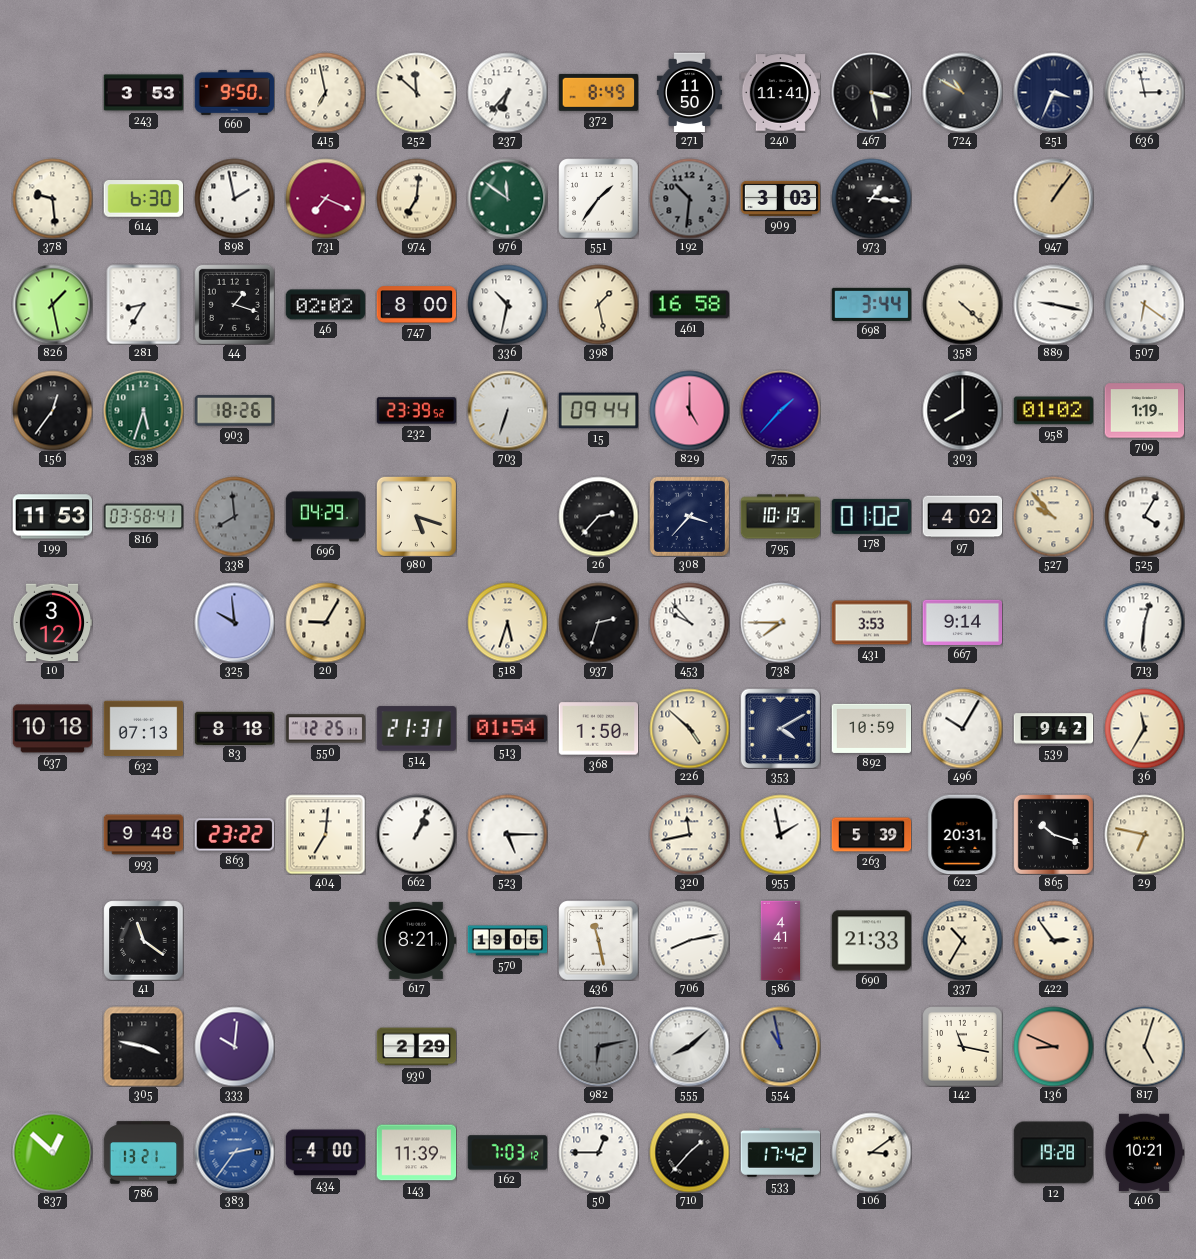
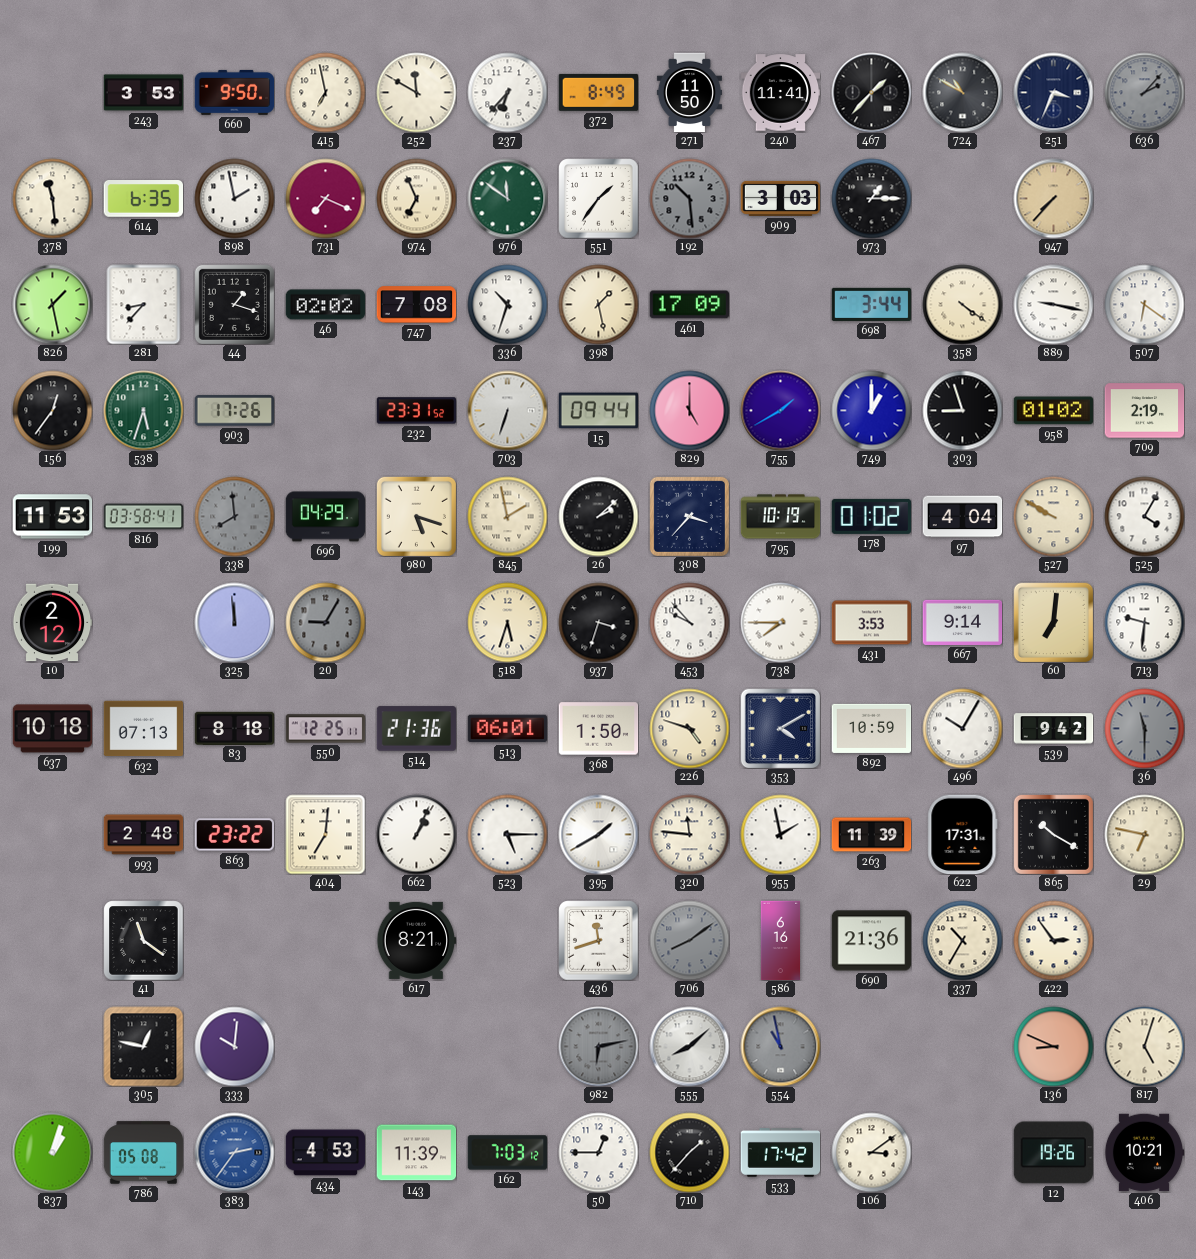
252: 11:52 -> 11:50
467: 3:28 -> 1:37
636: 2:58 -> 2:07
636 dial: white -> grey
378: 9:29 -> 11:29
614: 6:30 -> 6:35
974: 7:01 -> 6:56
192: 10:31 -> 10:29
973: 1:16 -> 1:15
947: 1:06 -> 7:37
281: 8:35 -> 8:37
747: 8:00 -> 7:08
336: 10:32 -> 10:33
461: 16:58 -> 17:09
358: 4:22 -> 4:21
903: 18:26 -> 17:26
232: 23:39 -> 23:31
755: 1:37 -> 1:40
749: none -> 1:00
303: 8:00 -> 8:57
709: 1:19 -> 2:19
845: none -> 1:58
26: 2:37 -> 2:08
97: 4:02 -> 4:04
527: 9:53 -> 9:50
10: 3:12 -> 2:12
325: 9:59 -> 11:59
20 dial: cream -> grey
937: 2:33 -> 3:33
60: none -> 7:01
713: 12:31 -> 9:31
514: 21:31 -> 21:36
513: 01:54 -> 06:01
226: 4:52 -> 4:48
36: 11:35 -> 11:30
36 dial: cream -> grey
993: 9:48 -> 2:48
395: none -> 1:40
320: 11:43 -> 11:46
263: 5:39 -> 11:39
622: 20:31 -> 17:31
865: 10:18 -> 10:20
570: 19:05 -> none
436: 11:28 -> 11:42
706: 8:13 -> 8:09
706 dial: white -> grey
586: 4:41 -> 6:16
690: 21:33 -> 21:36
305: 3:47 -> 12:47
930: 2:29 -> none
142: 11:17 -> none
837: 12:52 -> 1:03
786: 13:21 -> 05:08
434: 4:00 -> 4:53
12: 19:28 -> 19:26
